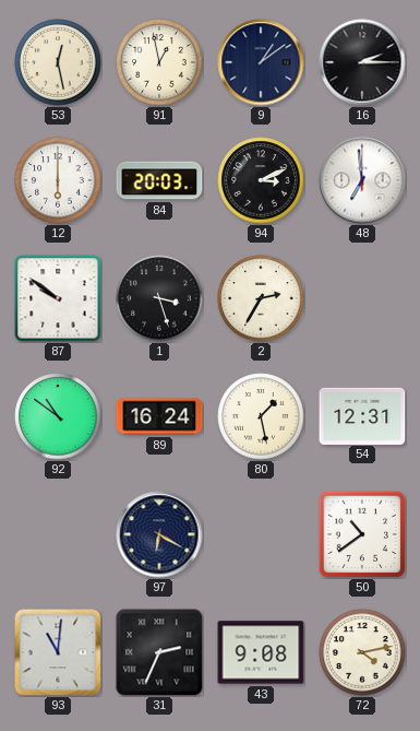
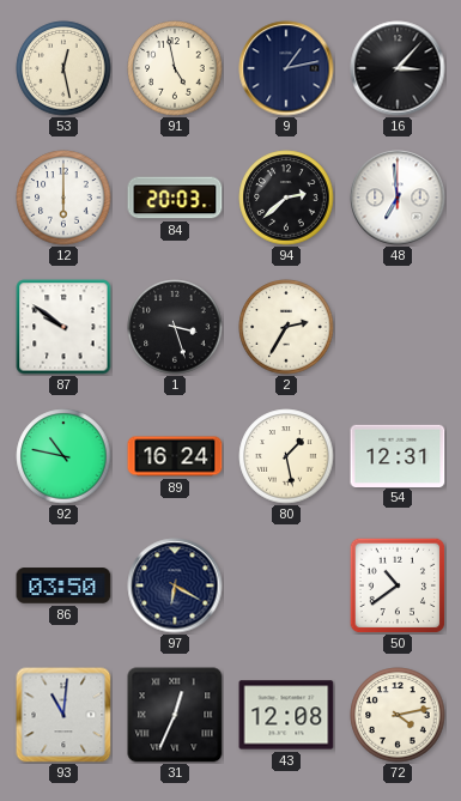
91: 12:58 -> 4:58
9: 1:09 -> 1:13
16: 2:15 -> 3:07
94: 3:11 -> 2:38
92: 10:51 -> 10:47
86: none -> 03:50
31: 2:34 -> 12:34
43: 9:08 -> 12:08
